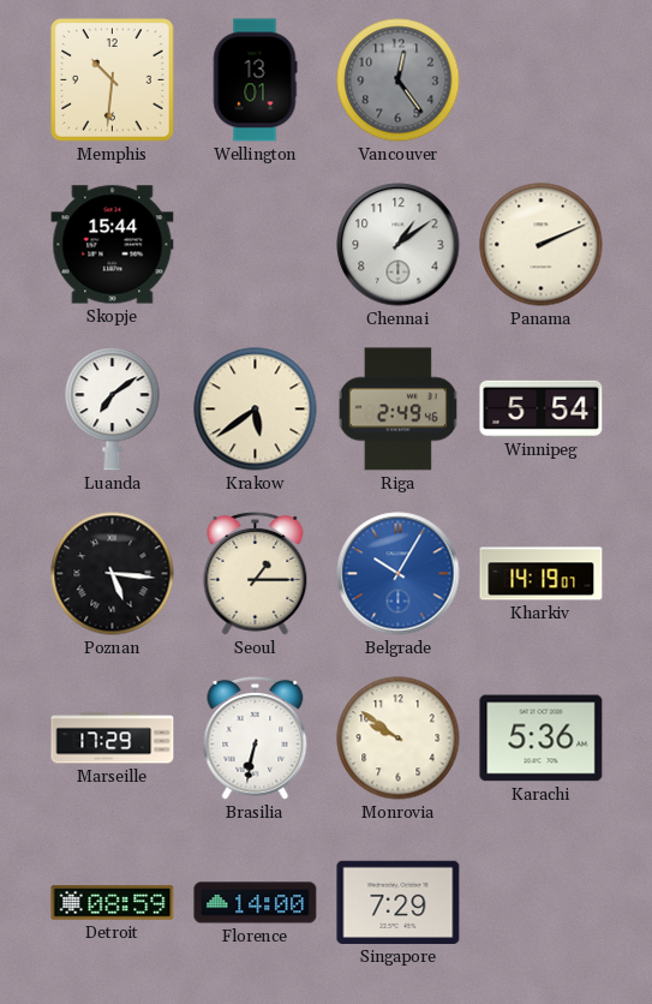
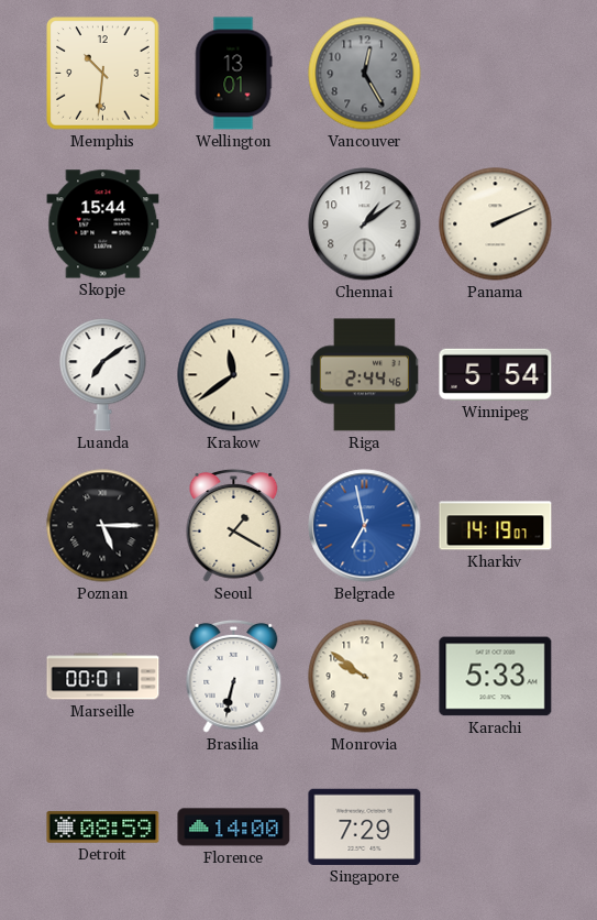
Vancouver: 12:24 -> 12:25
Krakow: 5:39 -> 11:39
Riga: 2:49 -> 2:44
Poznan: 5:16 -> 5:15
Seoul: 1:15 -> 1:20
Belgrade: 10:05 -> 6:58
Marseille: 17:29 -> 00:01
Karachi: 5:36 -> 5:33
